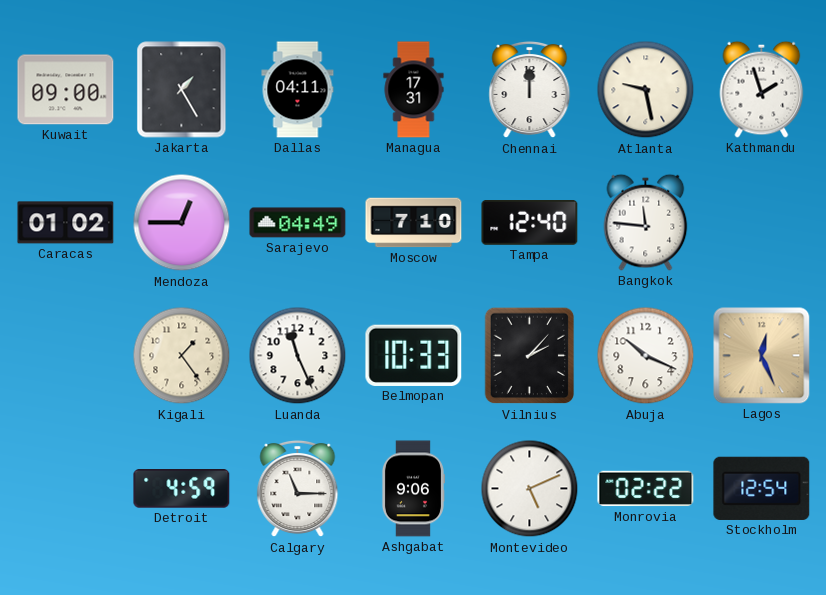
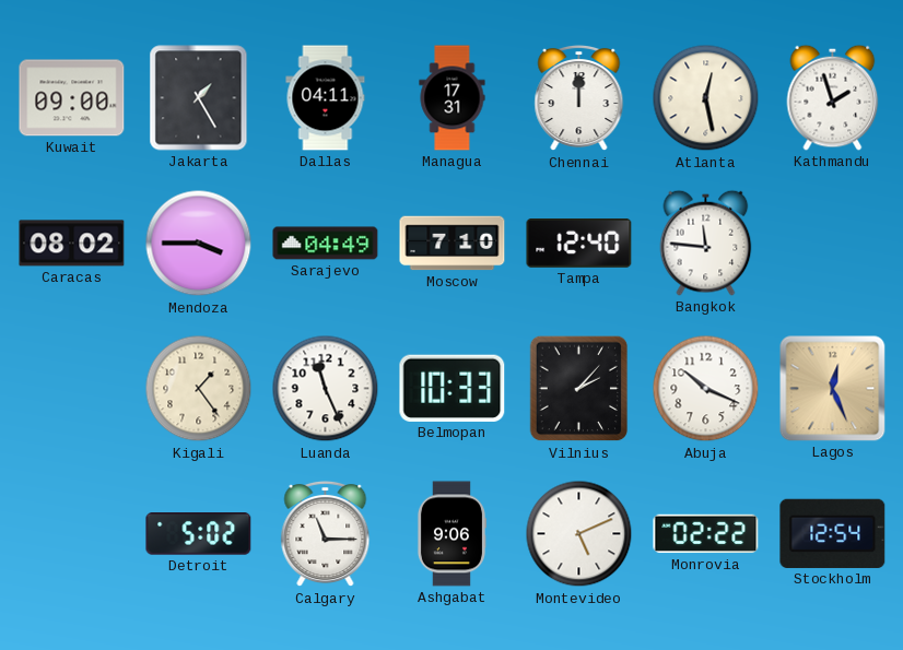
Atlanta: 9:28 -> 12:28
Caracas: 01:02 -> 08:02
Mendoza: 12:45 -> 3:45
Detroit: 4:59 -> 5:02
